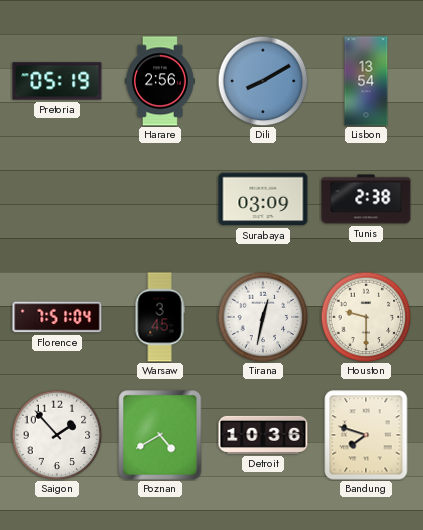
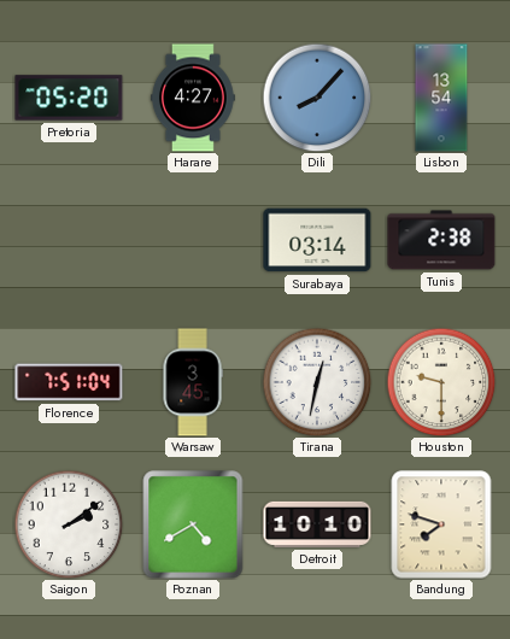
Pretoria: 05:19 -> 05:20
Harare: 2:56 -> 4:27
Dili: 8:10 -> 8:07
Surabaya: 03:09 -> 03:14
Saigon: 1:53 -> 2:09
Detroit: 10:36 -> 10:10
